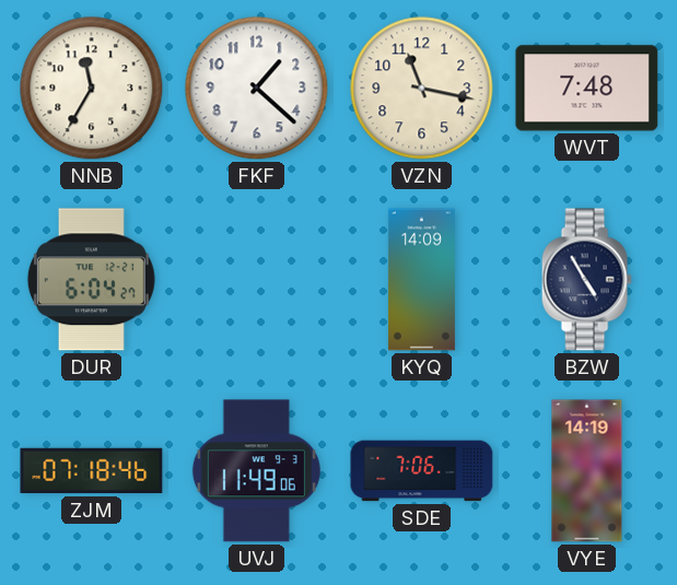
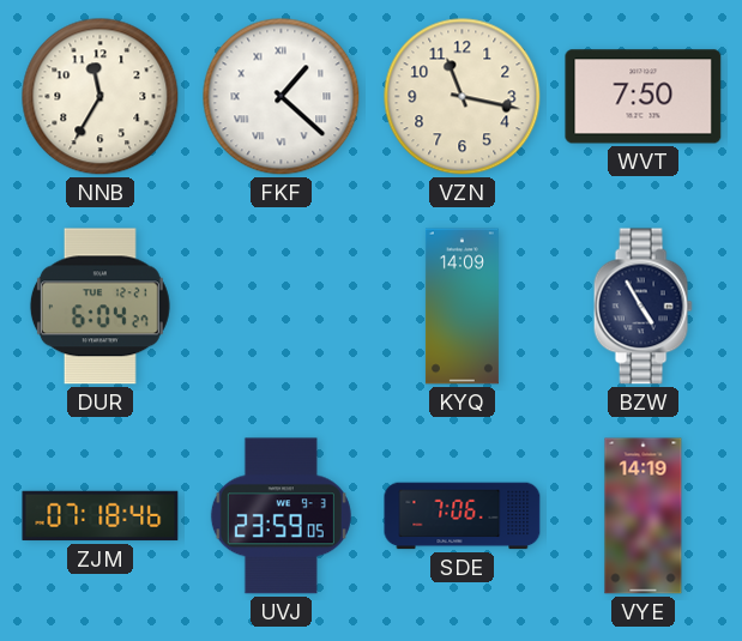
FKF numerals: Arabic -> Roman
WVT: 7:48 -> 7:50
UVJ: 11:49 -> 23:59
